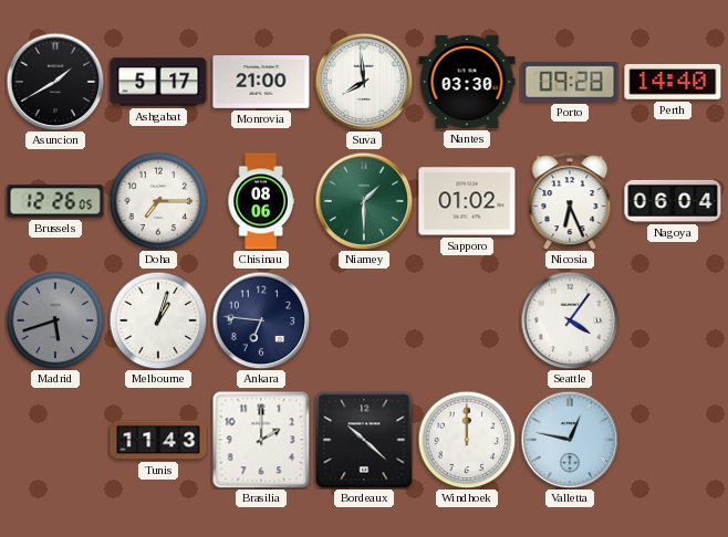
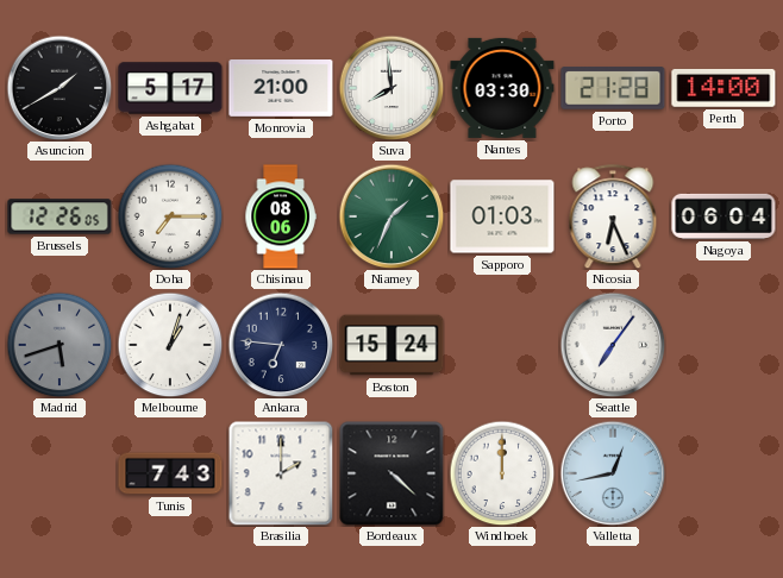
Porto: 09:28 -> 21:28
Perth: 14:40 -> 14:00
Niamey: 1:30 -> 1:34
Sapporo: 01:02 -> 01:03
Boston: none -> 15:24
Seattle: 4:06 -> 7:06
Tunis: 11:43 -> 7:43
Bordeaux: 10:22 -> 4:22
Valletta: 12:47 -> 12:43
